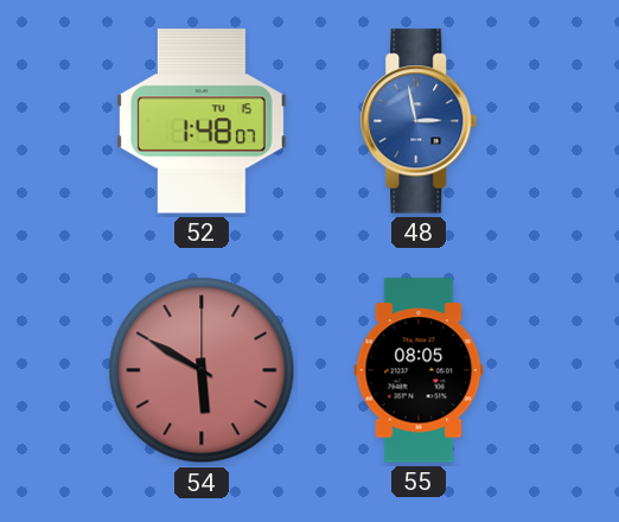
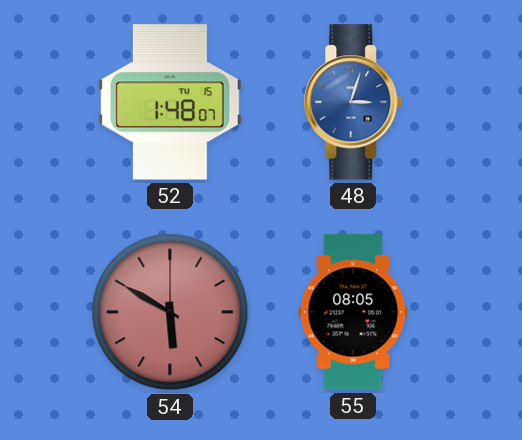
48: 2:58 -> 3:03
